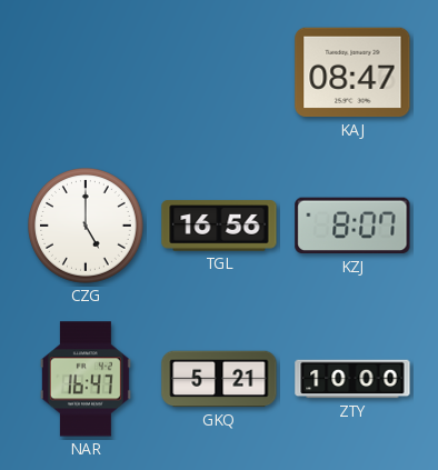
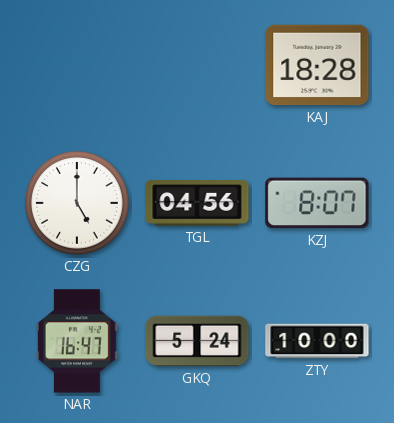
KAJ: 08:47 -> 18:28
TGL: 16:56 -> 04:56
GKQ: 5:21 -> 5:24
